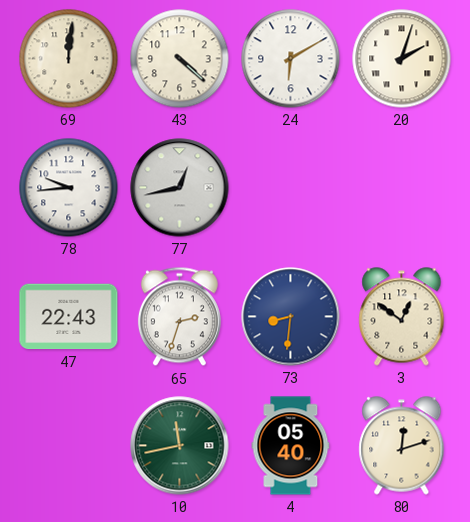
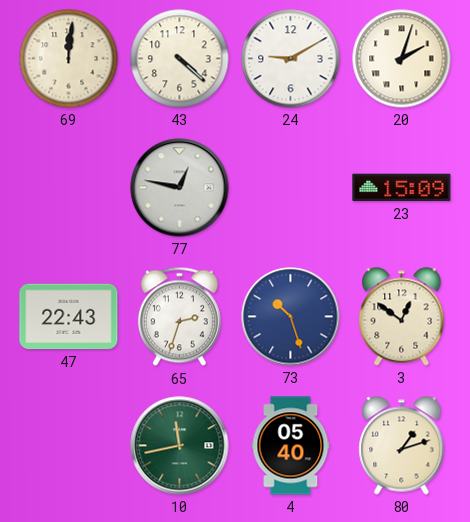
24: 6:10 -> 9:10
78: 9:44 -> none
77: 12:43 -> 12:47
23: none -> 15:09
73: 8:31 -> 10:27
80: 12:12 -> 1:12
